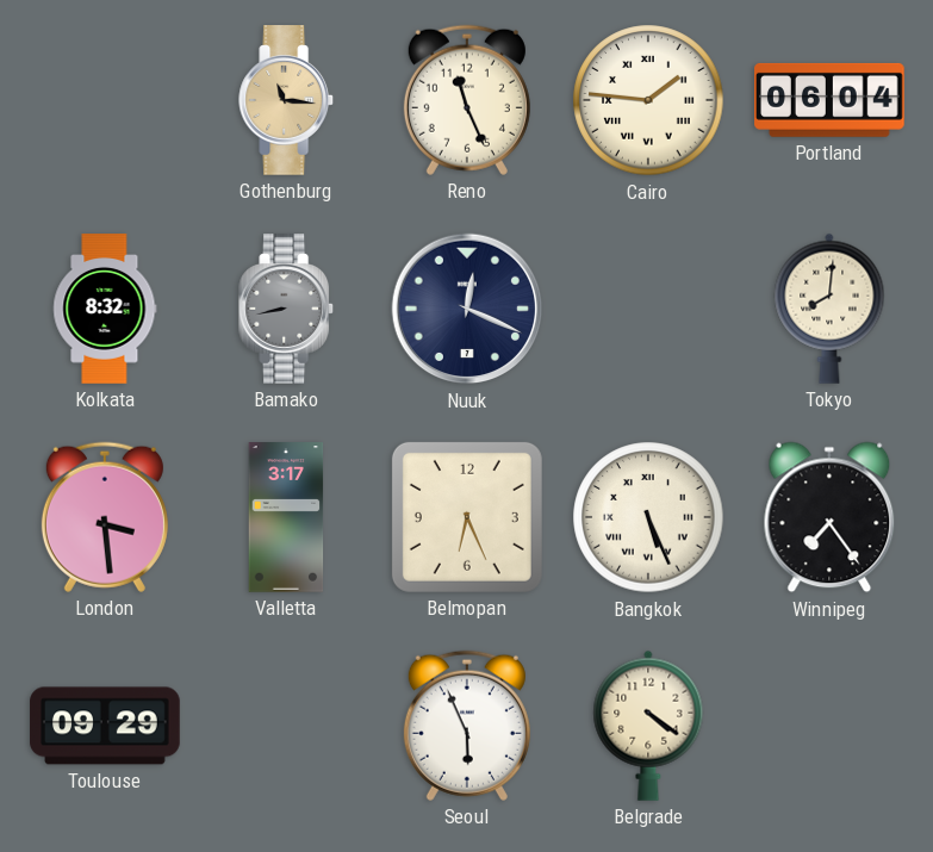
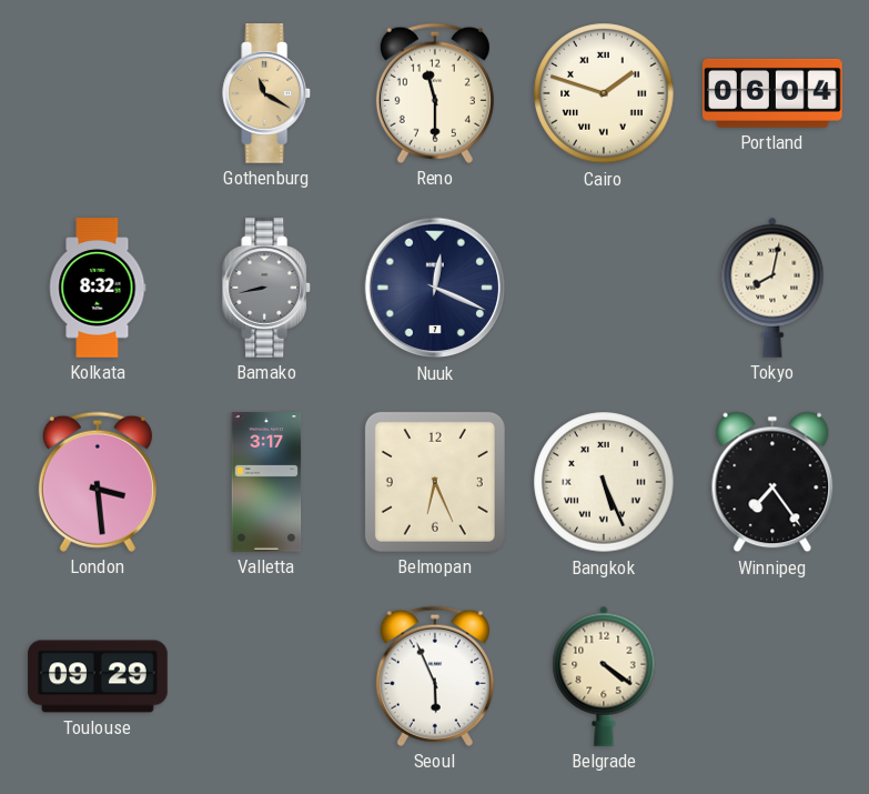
Gothenburg: 11:16 -> 11:20
Reno: 11:26 -> 11:30
Cairo: 1:46 -> 1:48
Tokyo: 8:01 -> 8:02
